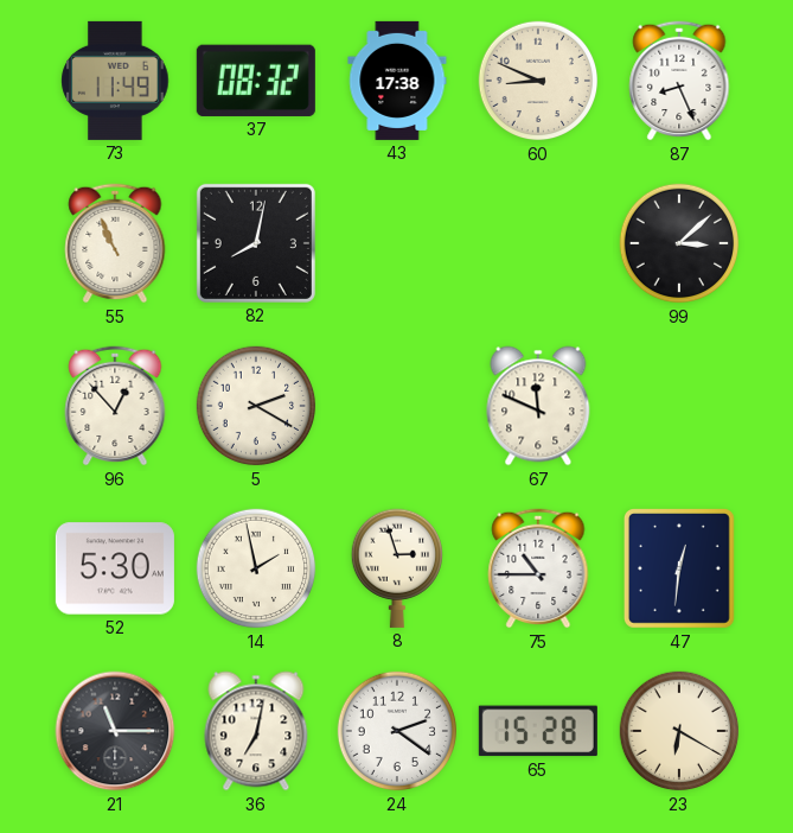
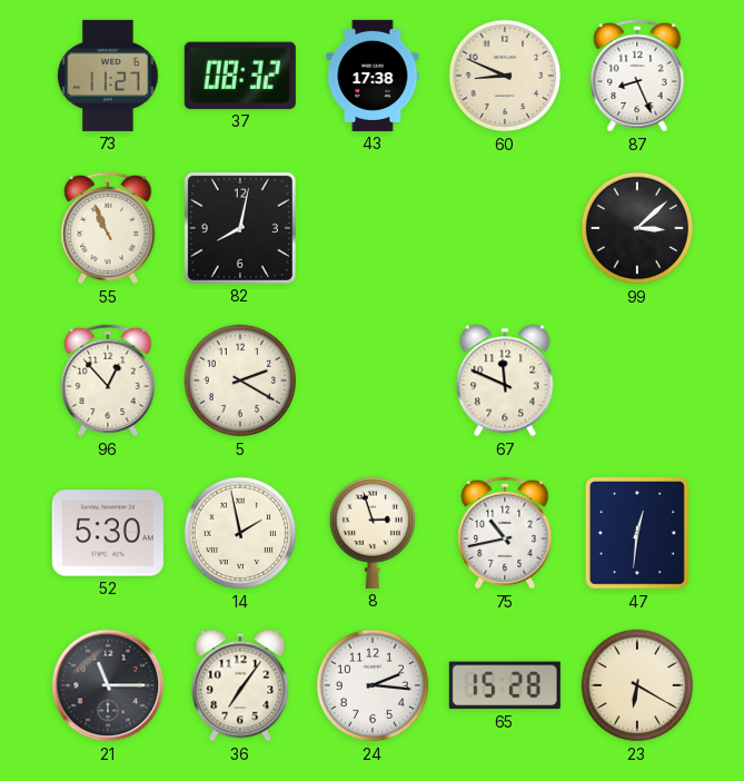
73: 11:49 -> 11:27
75: 10:45 -> 10:43
36: 7:02 -> 7:06
24: 2:21 -> 2:16
